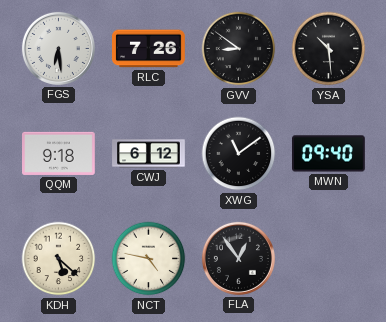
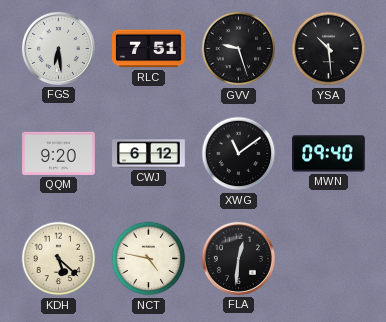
RLC: 7:26 -> 7:51
GVV: 8:51 -> 9:27
QQM: 9:18 -> 9:20
FLA: 12:54 -> 12:31
